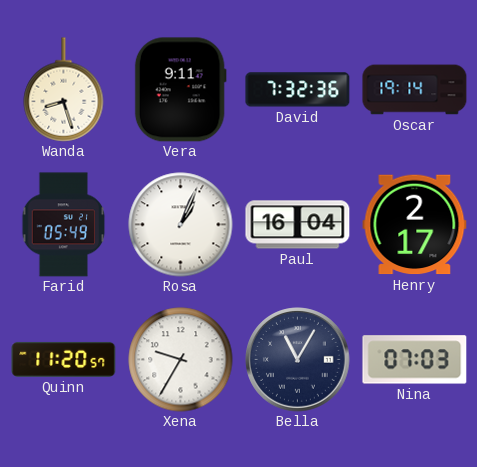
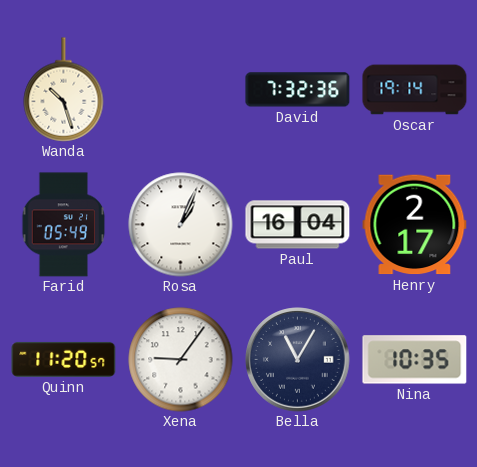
Wanda: 8:27 -> 10:27
Vera: 9:11 -> none
Xena: 9:35 -> 9:06
Nina: 07:03 -> 10:35
